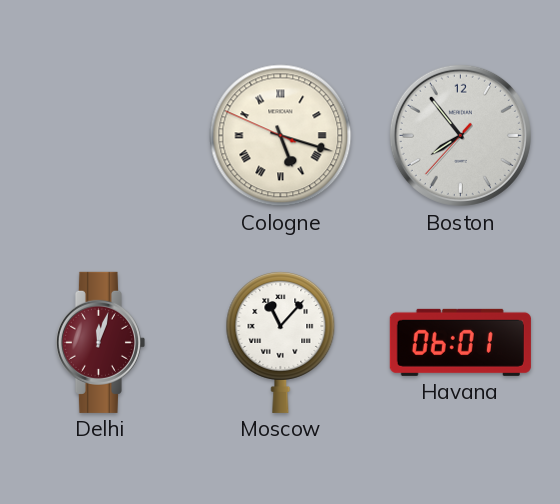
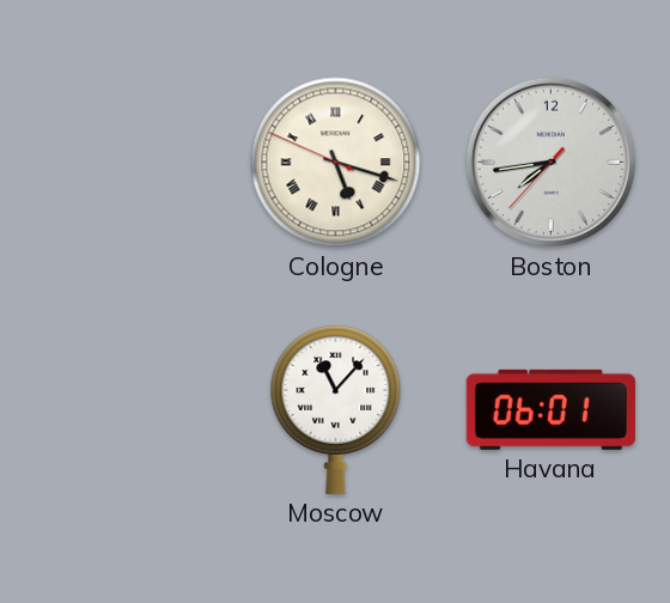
Boston: 7:53 -> 7:43
Delhi: 12:03 -> none
